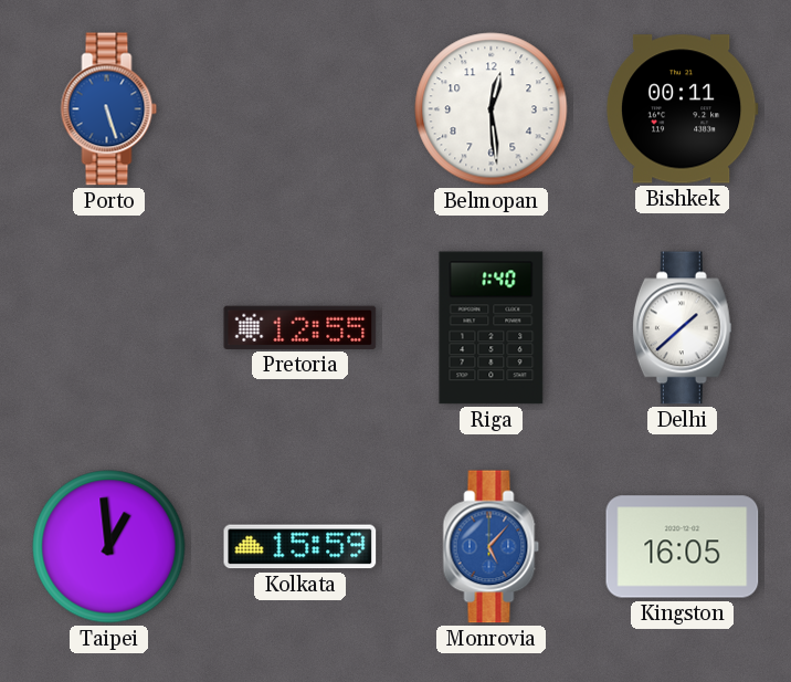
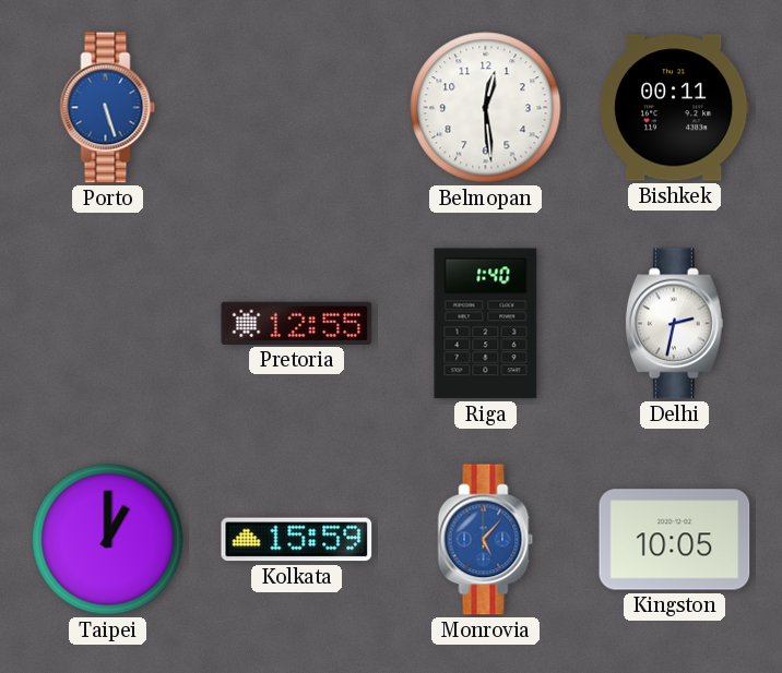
Delhi: 1:38 -> 2:32
Taipei: 12:59 -> 1:00
Kingston: 16:05 -> 10:05
